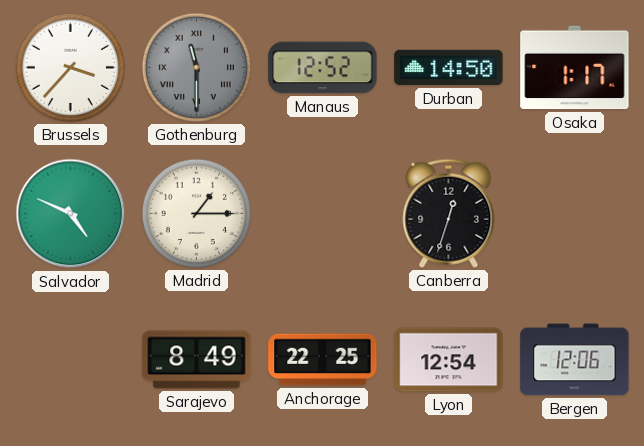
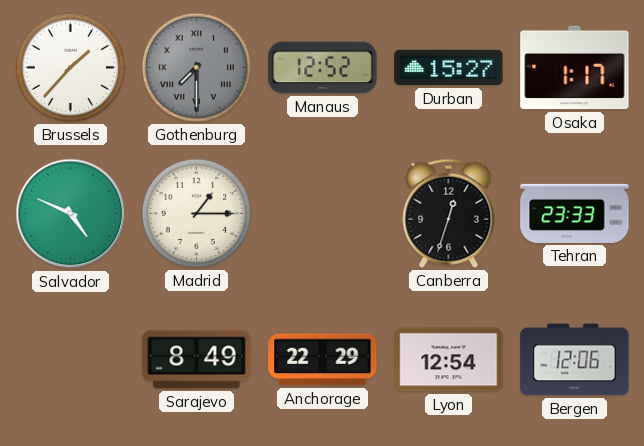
Brussels: 3:37 -> 1:37
Gothenburg: 11:30 -> 7:30
Durban: 14:50 -> 15:27
Tehran: none -> 23:33
Anchorage: 22:25 -> 22:29
